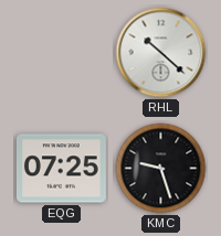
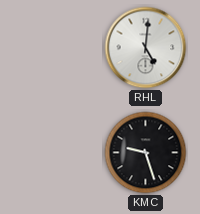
RHL: 10:22 -> 5:01
EQG: 07:25 -> none
